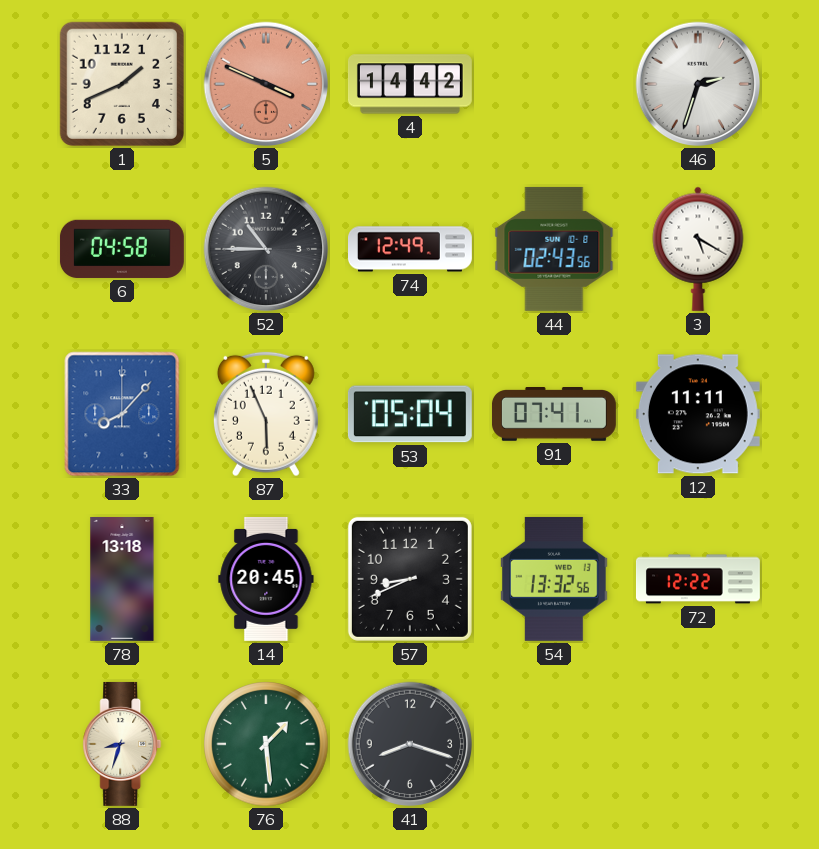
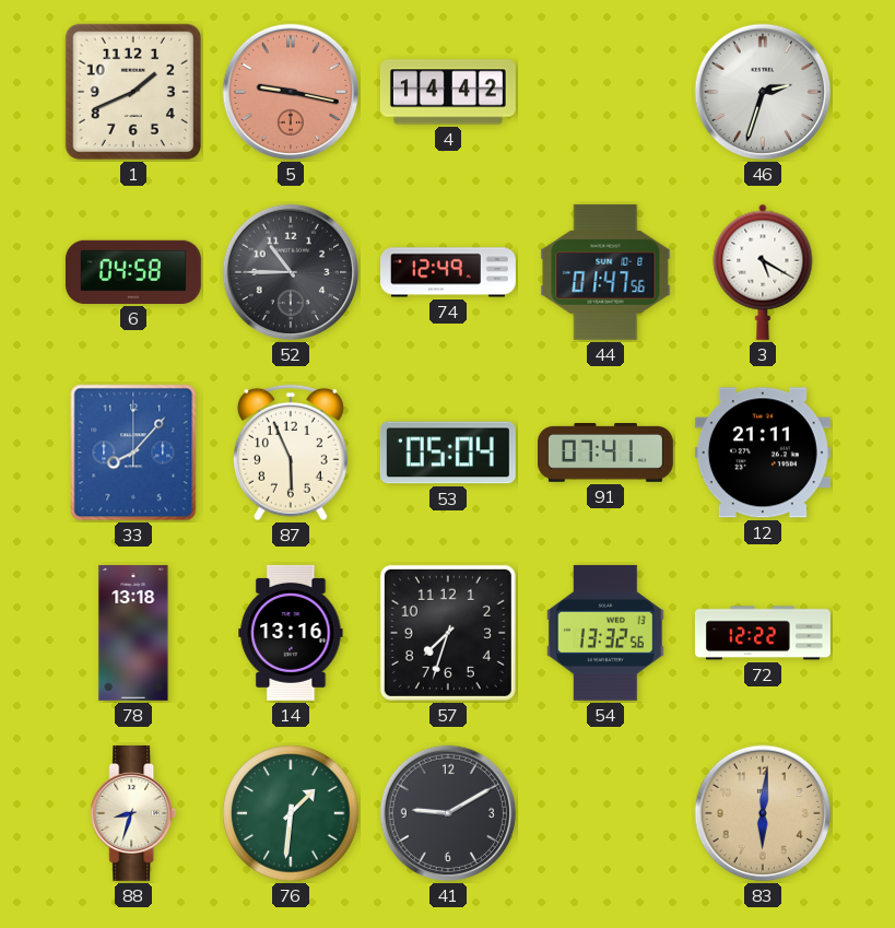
5: 3:49 -> 9:17
44: 02:43 -> 01:47
12: 11:11 -> 21:11
14: 20:45 -> 13:16
57: 8:41 -> 7:33
76: 1:29 -> 1:31
41: 8:18 -> 9:10
83: none -> 6:01
